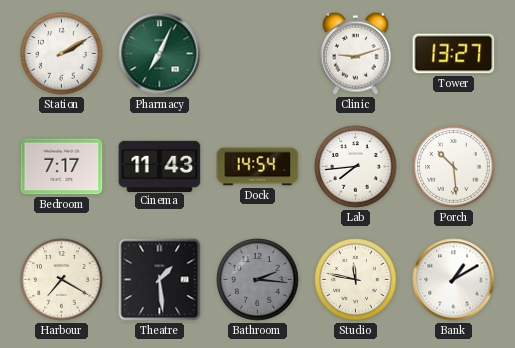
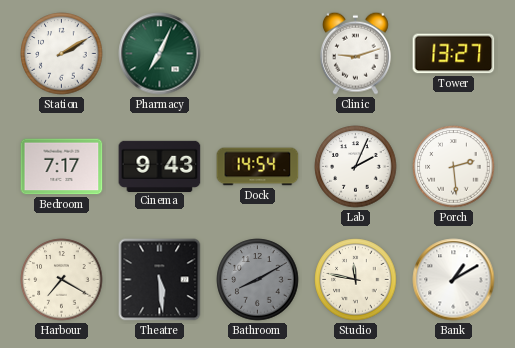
Cinema: 11:43 -> 9:43
Lab: 7:44 -> 2:04
Porch: 10:29 -> 2:29
Theatre: 1:29 -> 5:29
Bathroom: 2:16 -> 8:10
